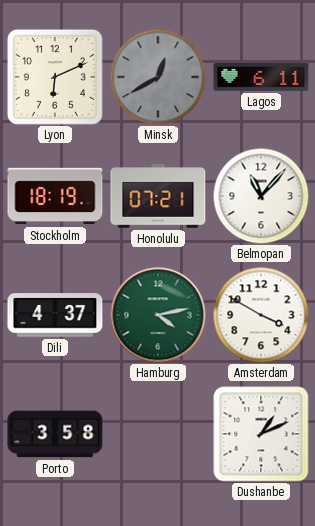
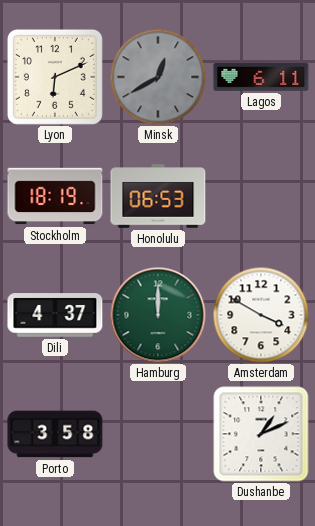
Honolulu: 07:21 -> 06:53
Belmopan: 11:07 -> none
Hamburg: 4:13 -> 12:00
